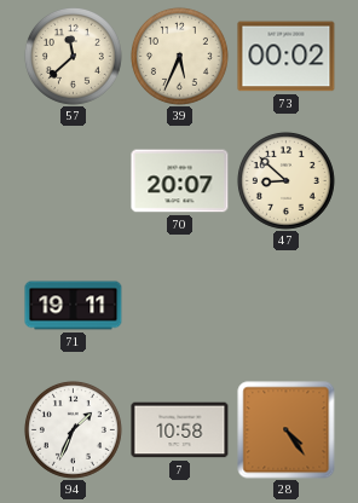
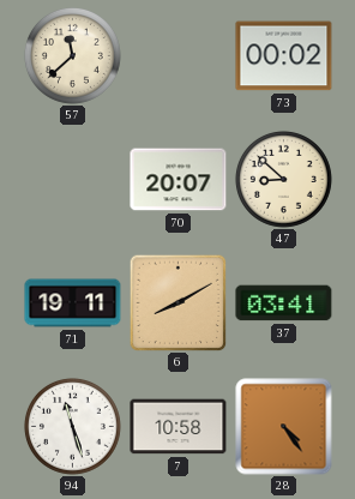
39: 5:34 -> none
6: none -> 8:10
37: none -> 03:41
94: 1:34 -> 11:27
